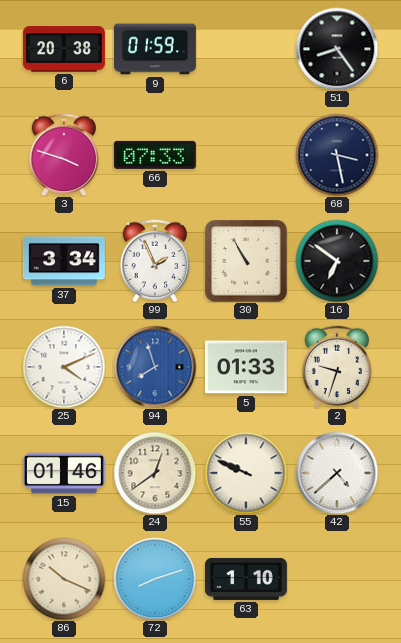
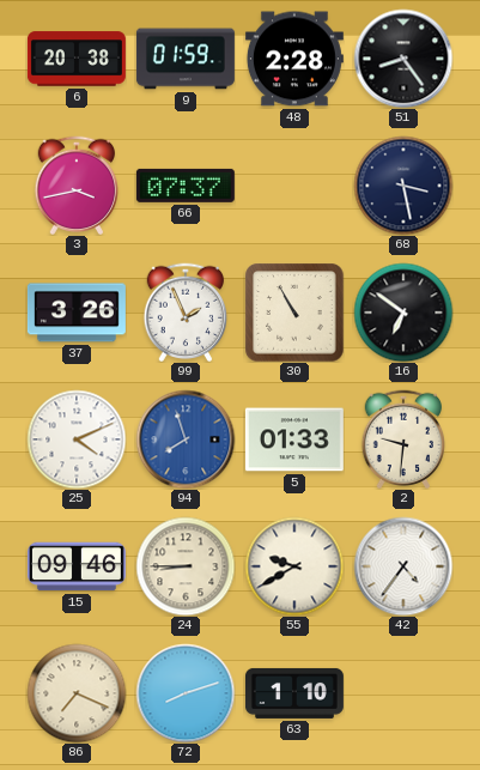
48: none -> 2:28
3: 3:48 -> 3:43
66: 07:33 -> 07:37
37: 3:34 -> 3:26
2: 9:33 -> 9:31
15: 01:46 -> 09:46
24: 12:39 -> 8:45
55: 9:49 -> 9:40
42: 4:38 -> 4:36
86: 10:19 -> 7:19
